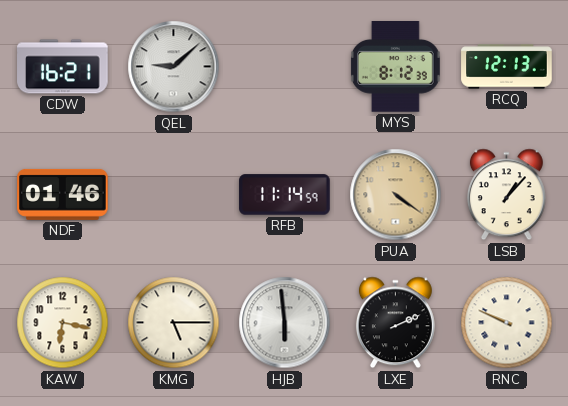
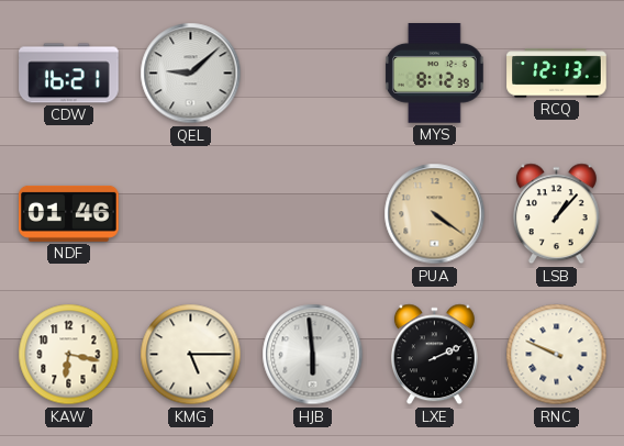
RFB: 11:14 -> none
